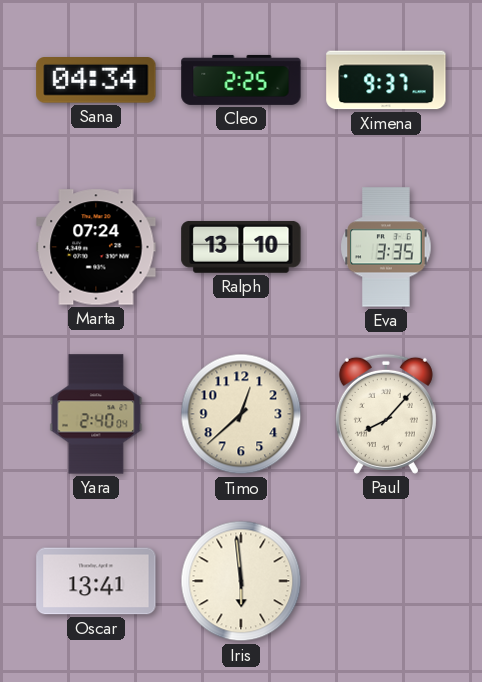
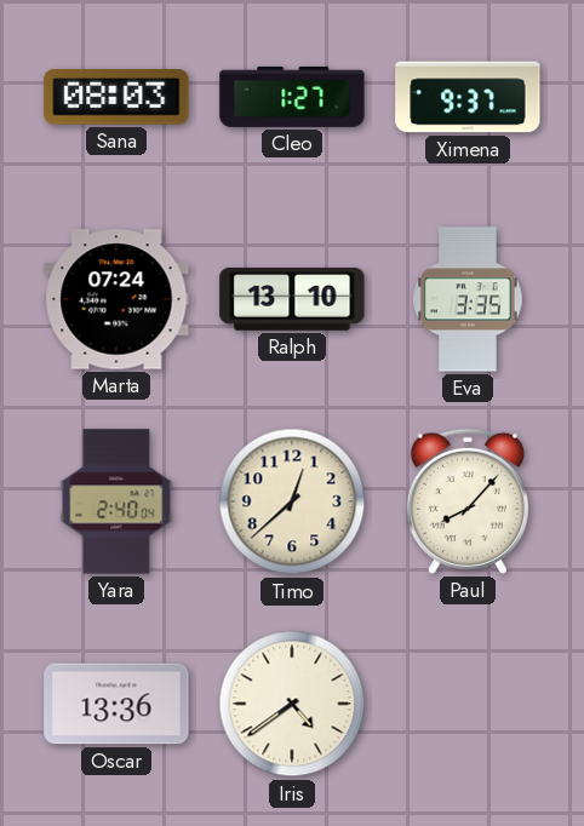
Sana: 04:34 -> 08:03
Cleo: 2:25 -> 1:27
Oscar: 13:41 -> 13:36
Iris: 5:59 -> 4:39
